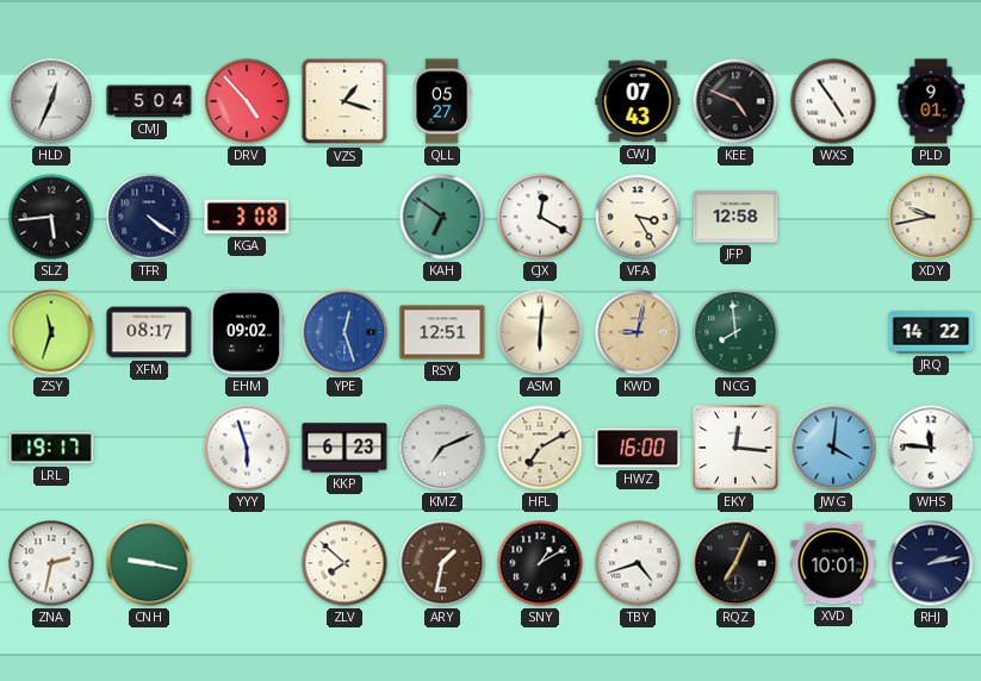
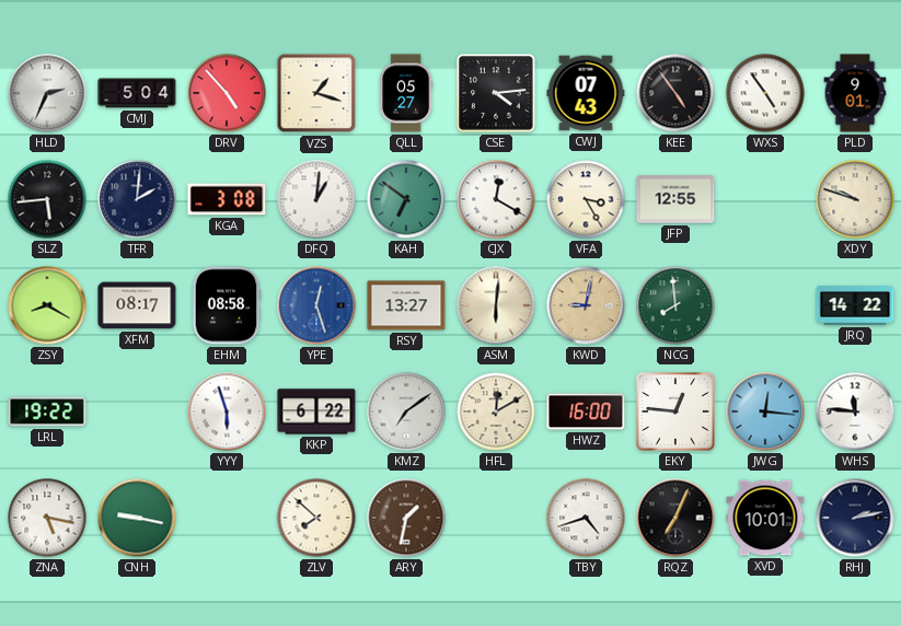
HLD: 12:34 -> 2:34
CSE: none -> 4:14
KEE: 4:49 -> 4:54
TFR: 4:21 -> 2:01
DFQ: none -> 1:01
JFP: 12:58 -> 12:55
XDY: 9:43 -> 9:48
ZSY: 11:33 -> 8:20
EHM: 09:02 -> 08:58
RSY: 12:51 -> 13:27
LRL: 19:17 -> 19:22
KKP: 6:23 -> 6:22
KMZ: 7:11 -> 7:09
HFL: 7:10 -> 12:10
EKY: 12:16 -> 12:46
JWG: 4:01 -> 12:16
ZNA: 2:32 -> 5:17
SNY: 1:10 -> none
